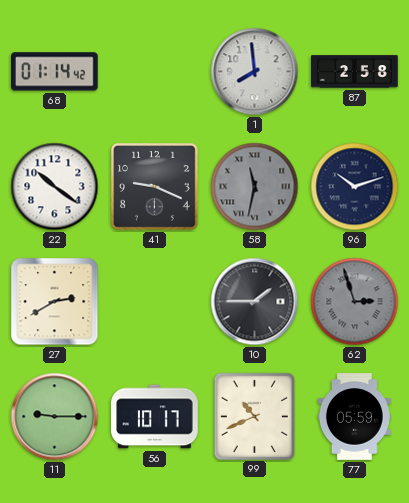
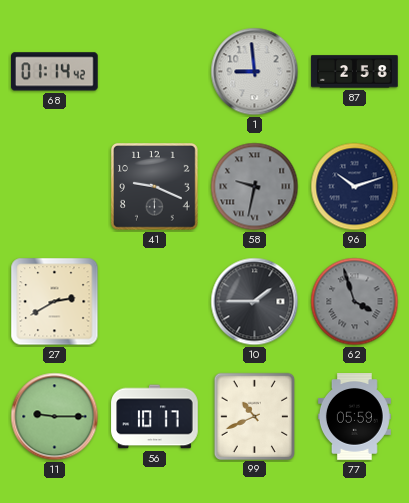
1: 7:59 -> 8:59
22: 10:21 -> none
58: 11:32 -> 9:32
62: 2:57 -> 3:57
